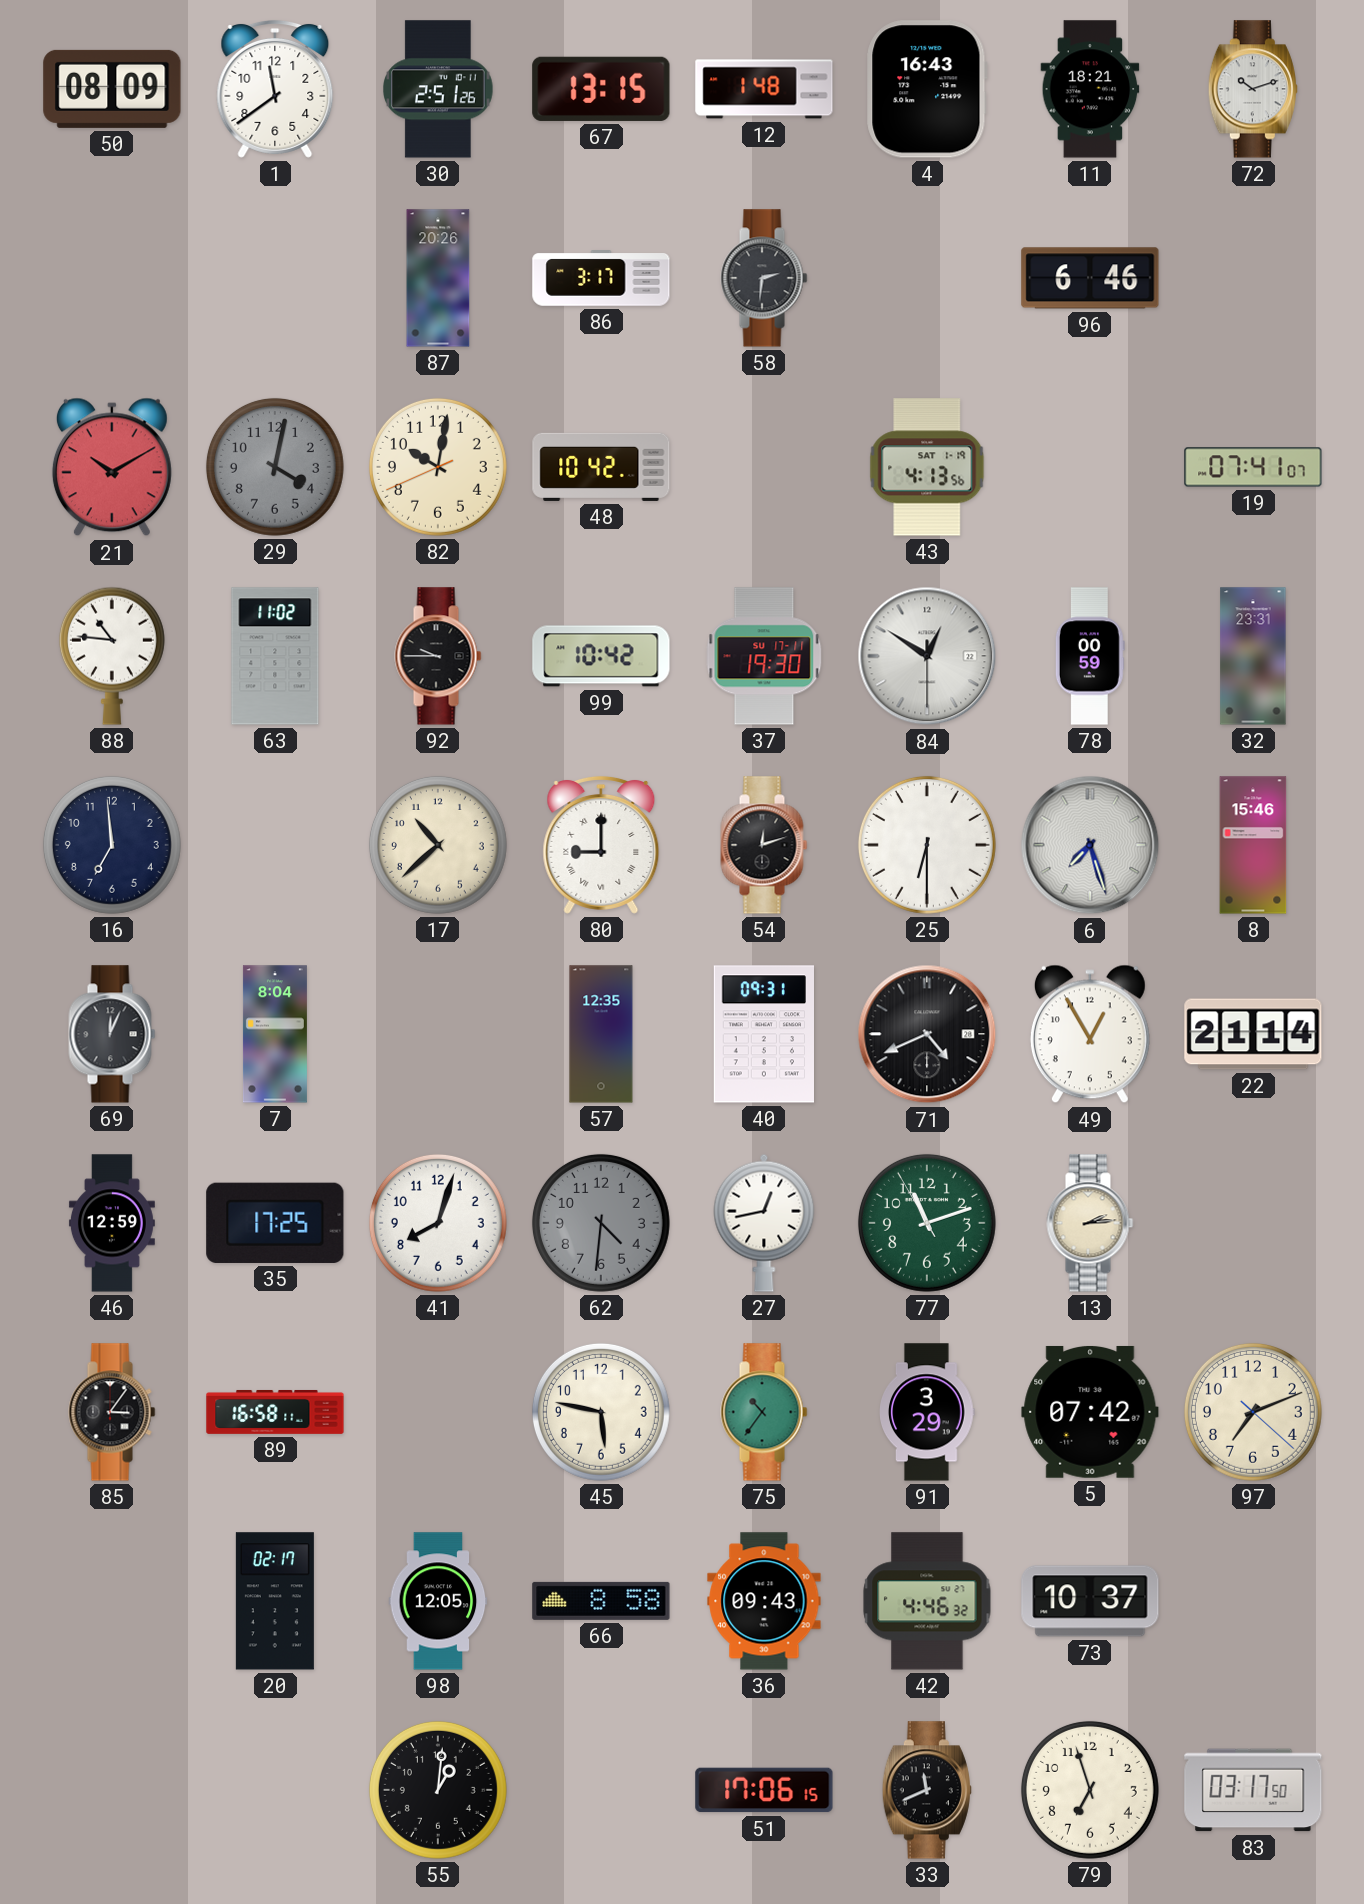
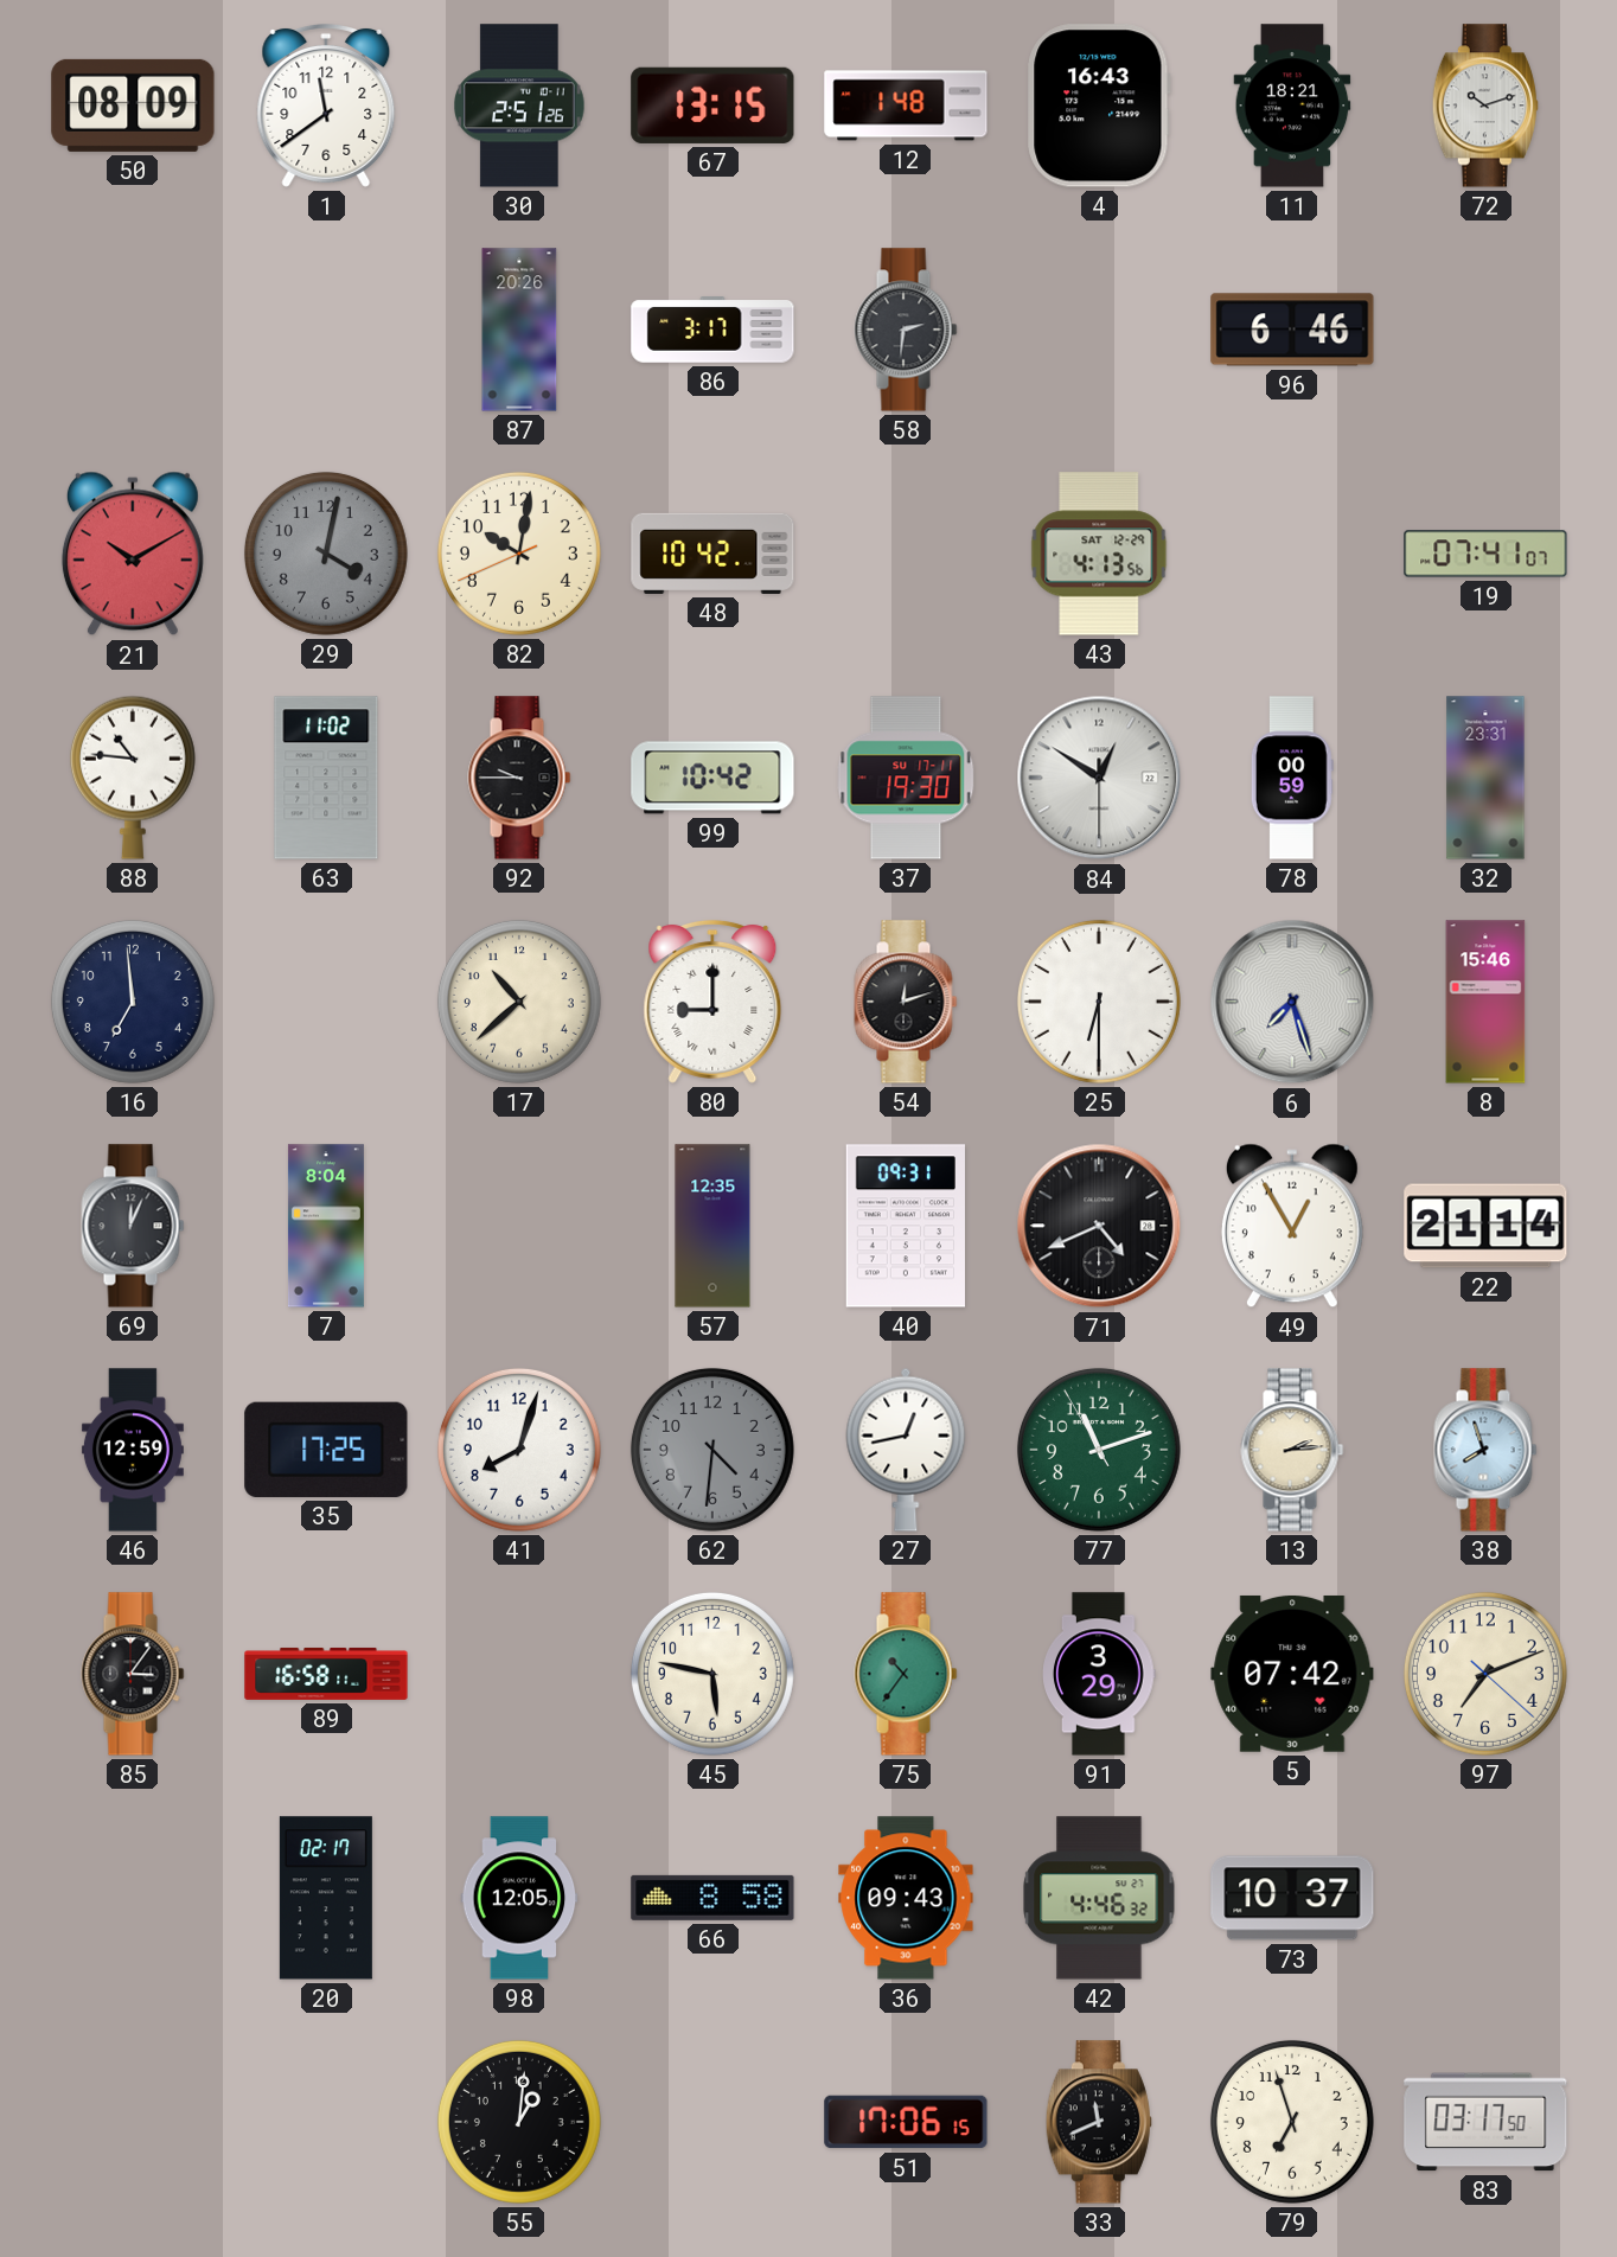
43 date: SAT 1-19 -> SAT 12-29
38: none -> 7:57
